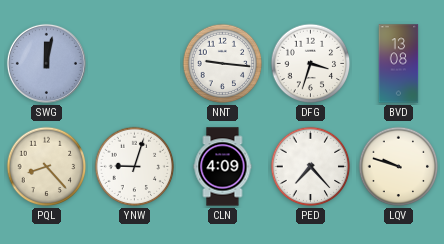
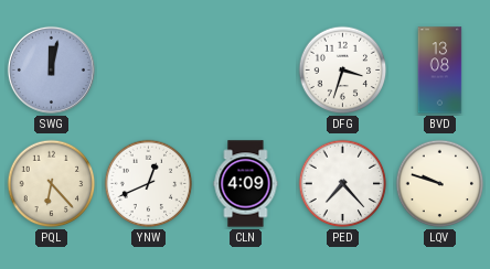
NNT: 9:16 -> none
PQL: 8:23 -> 6:23
YNW: 9:03 -> 12:41
